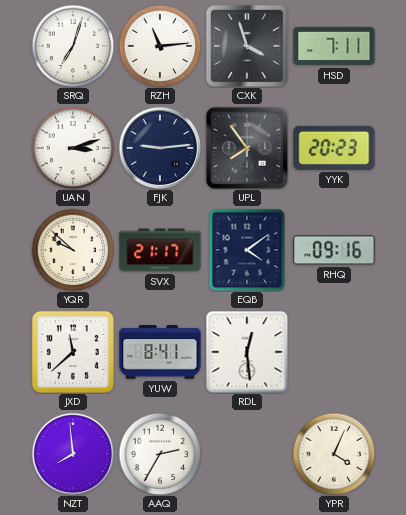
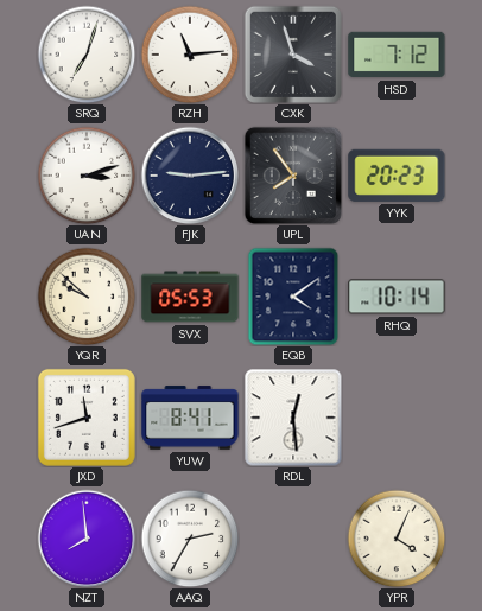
HSD: 7:11 -> 7:12
SVX: 21:17 -> 05:53
RHQ: 09:16 -> 10:14
JXD: 11:38 -> 11:42
